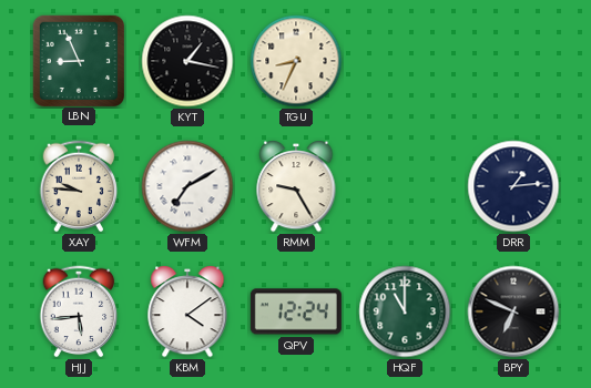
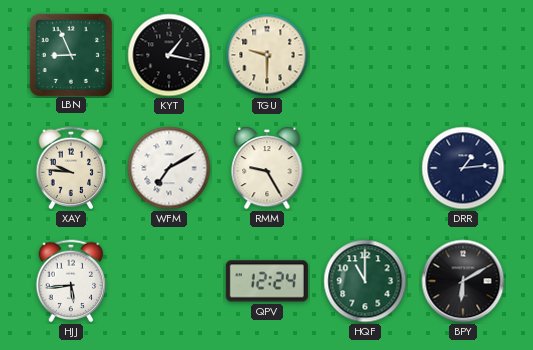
TGU: 8:34 -> 9:30
KBM: 4:09 -> none
BPY: 6:49 -> 6:10
